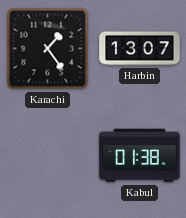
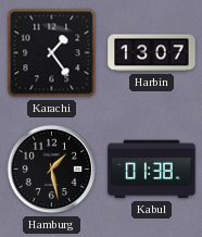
Hamburg: none -> 1:28
